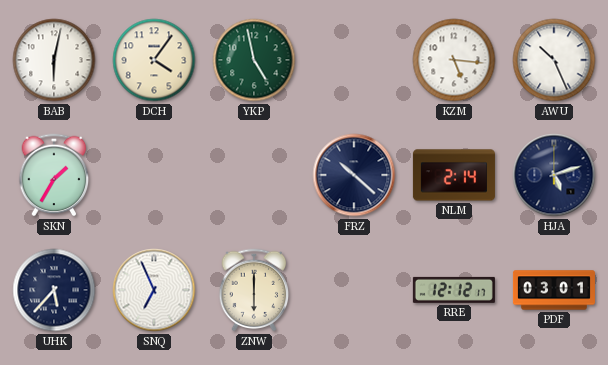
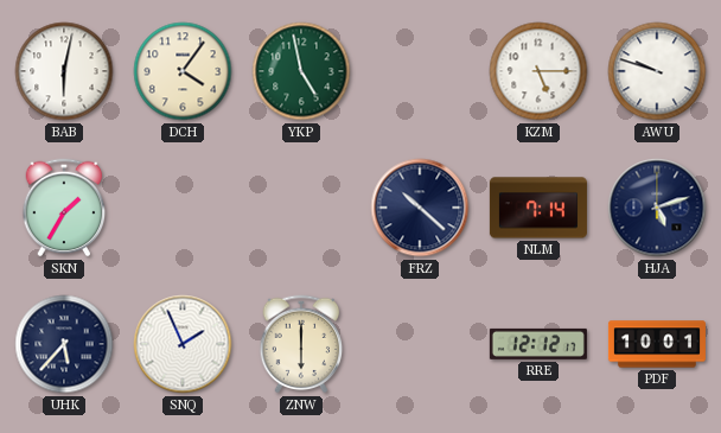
KZM: 5:16 -> 5:15
AWU: 10:26 -> 9:48
NLM: 2:14 -> 7:14
SNQ: 6:56 -> 1:56
PDF: 03:01 -> 10:01
